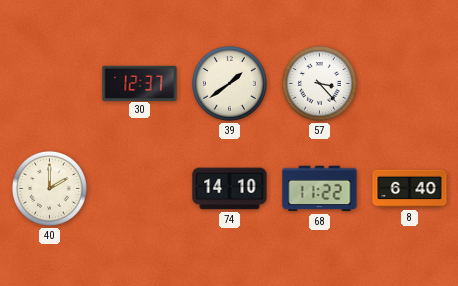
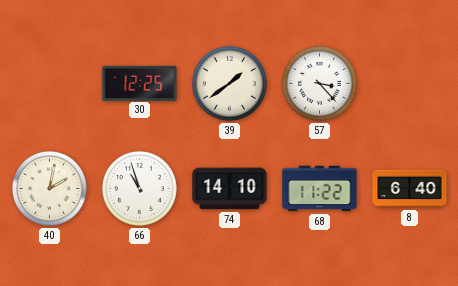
30: 12:37 -> 12:25
40: 2:00 -> 2:02
66: none -> 10:57
